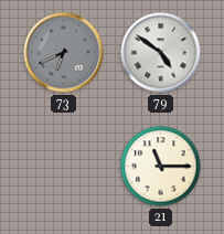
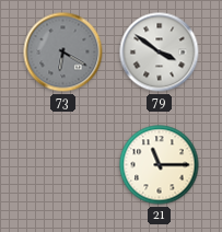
73: 6:41 -> 6:20
79: 4:51 -> 3:51
